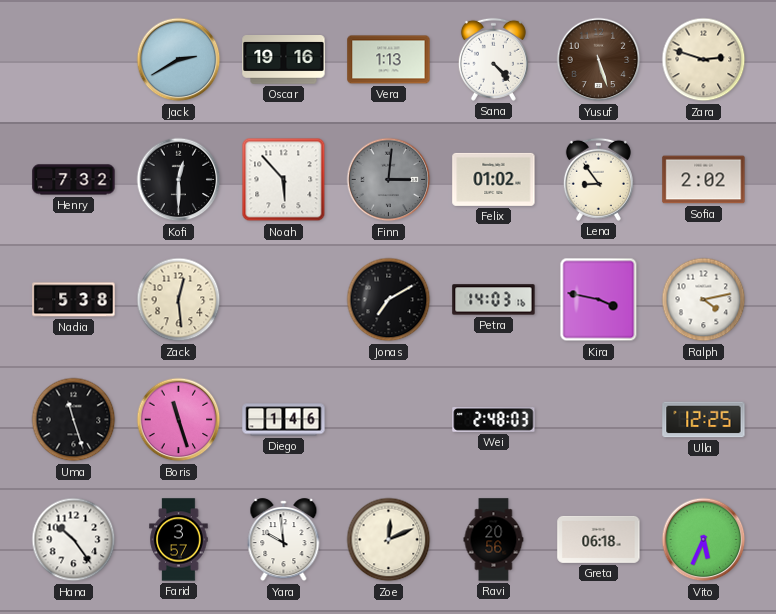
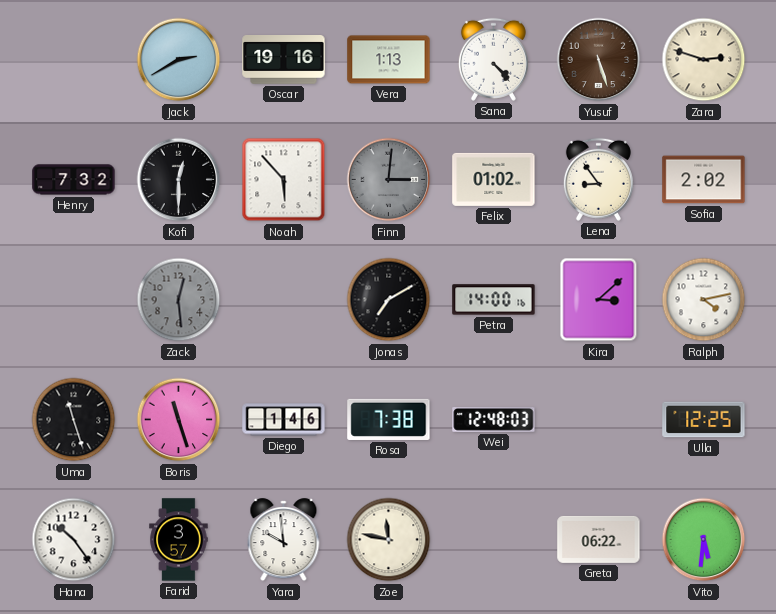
Nadia: 5:38 -> none
Zack dial: cream -> grey
Petra: 14:03 -> 14:00
Kira: 3:47 -> 3:08
Rosa: none -> 7:38
Wei: 2:48 -> 12:48
Zoe: 12:11 -> 11:47
Ravi: 20:56 -> none
Greta: 06:18 -> 06:22
Vito: 5:34 -> 5:31
